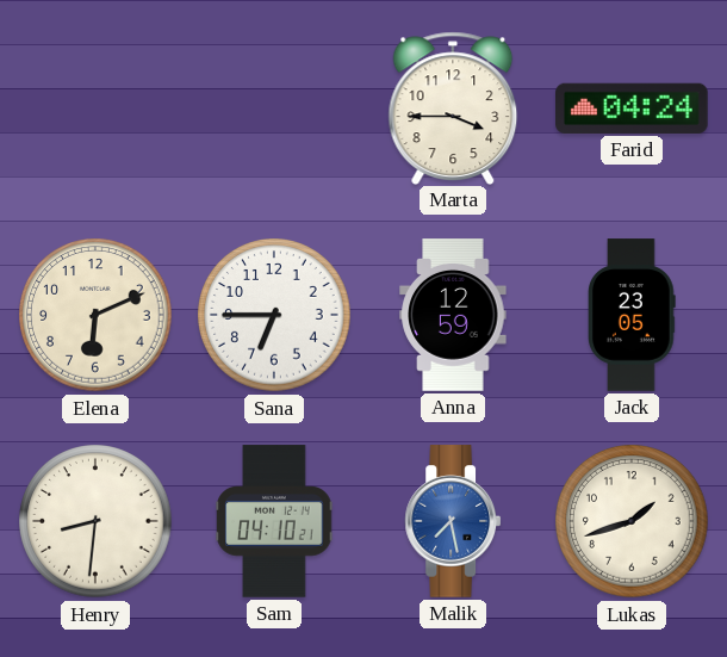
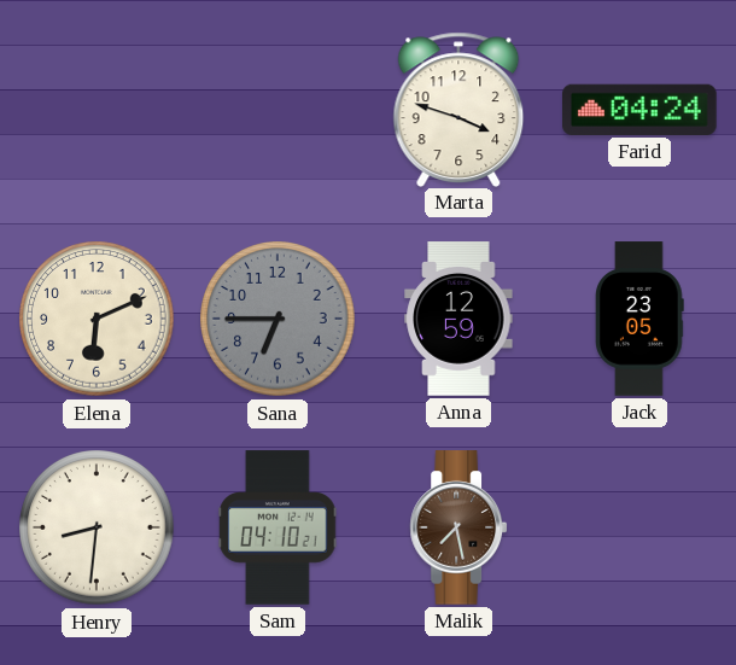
Marta: 3:45 -> 3:48
Sana dial: white -> grey
Malik dial: blue -> brown
Lukas: 1:42 -> none
